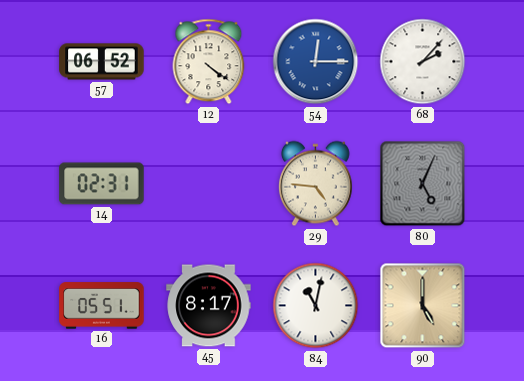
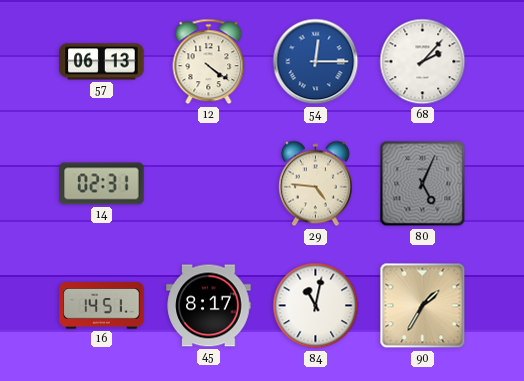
57: 06:52 -> 06:13
16: 05:51 -> 14:51
90: 5:00 -> 1:35
